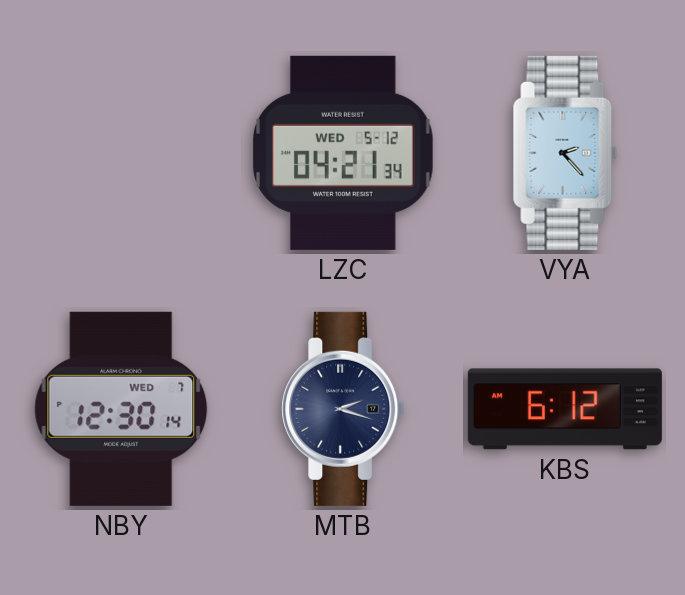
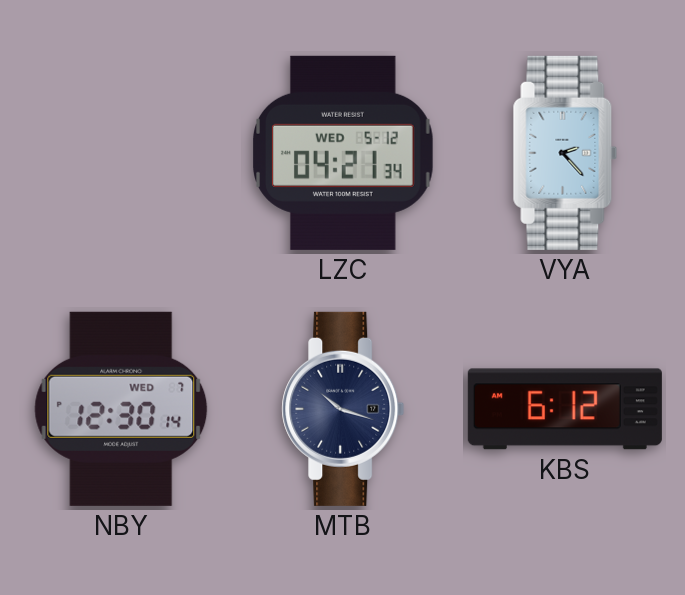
MTB: 2:18 -> 10:18
